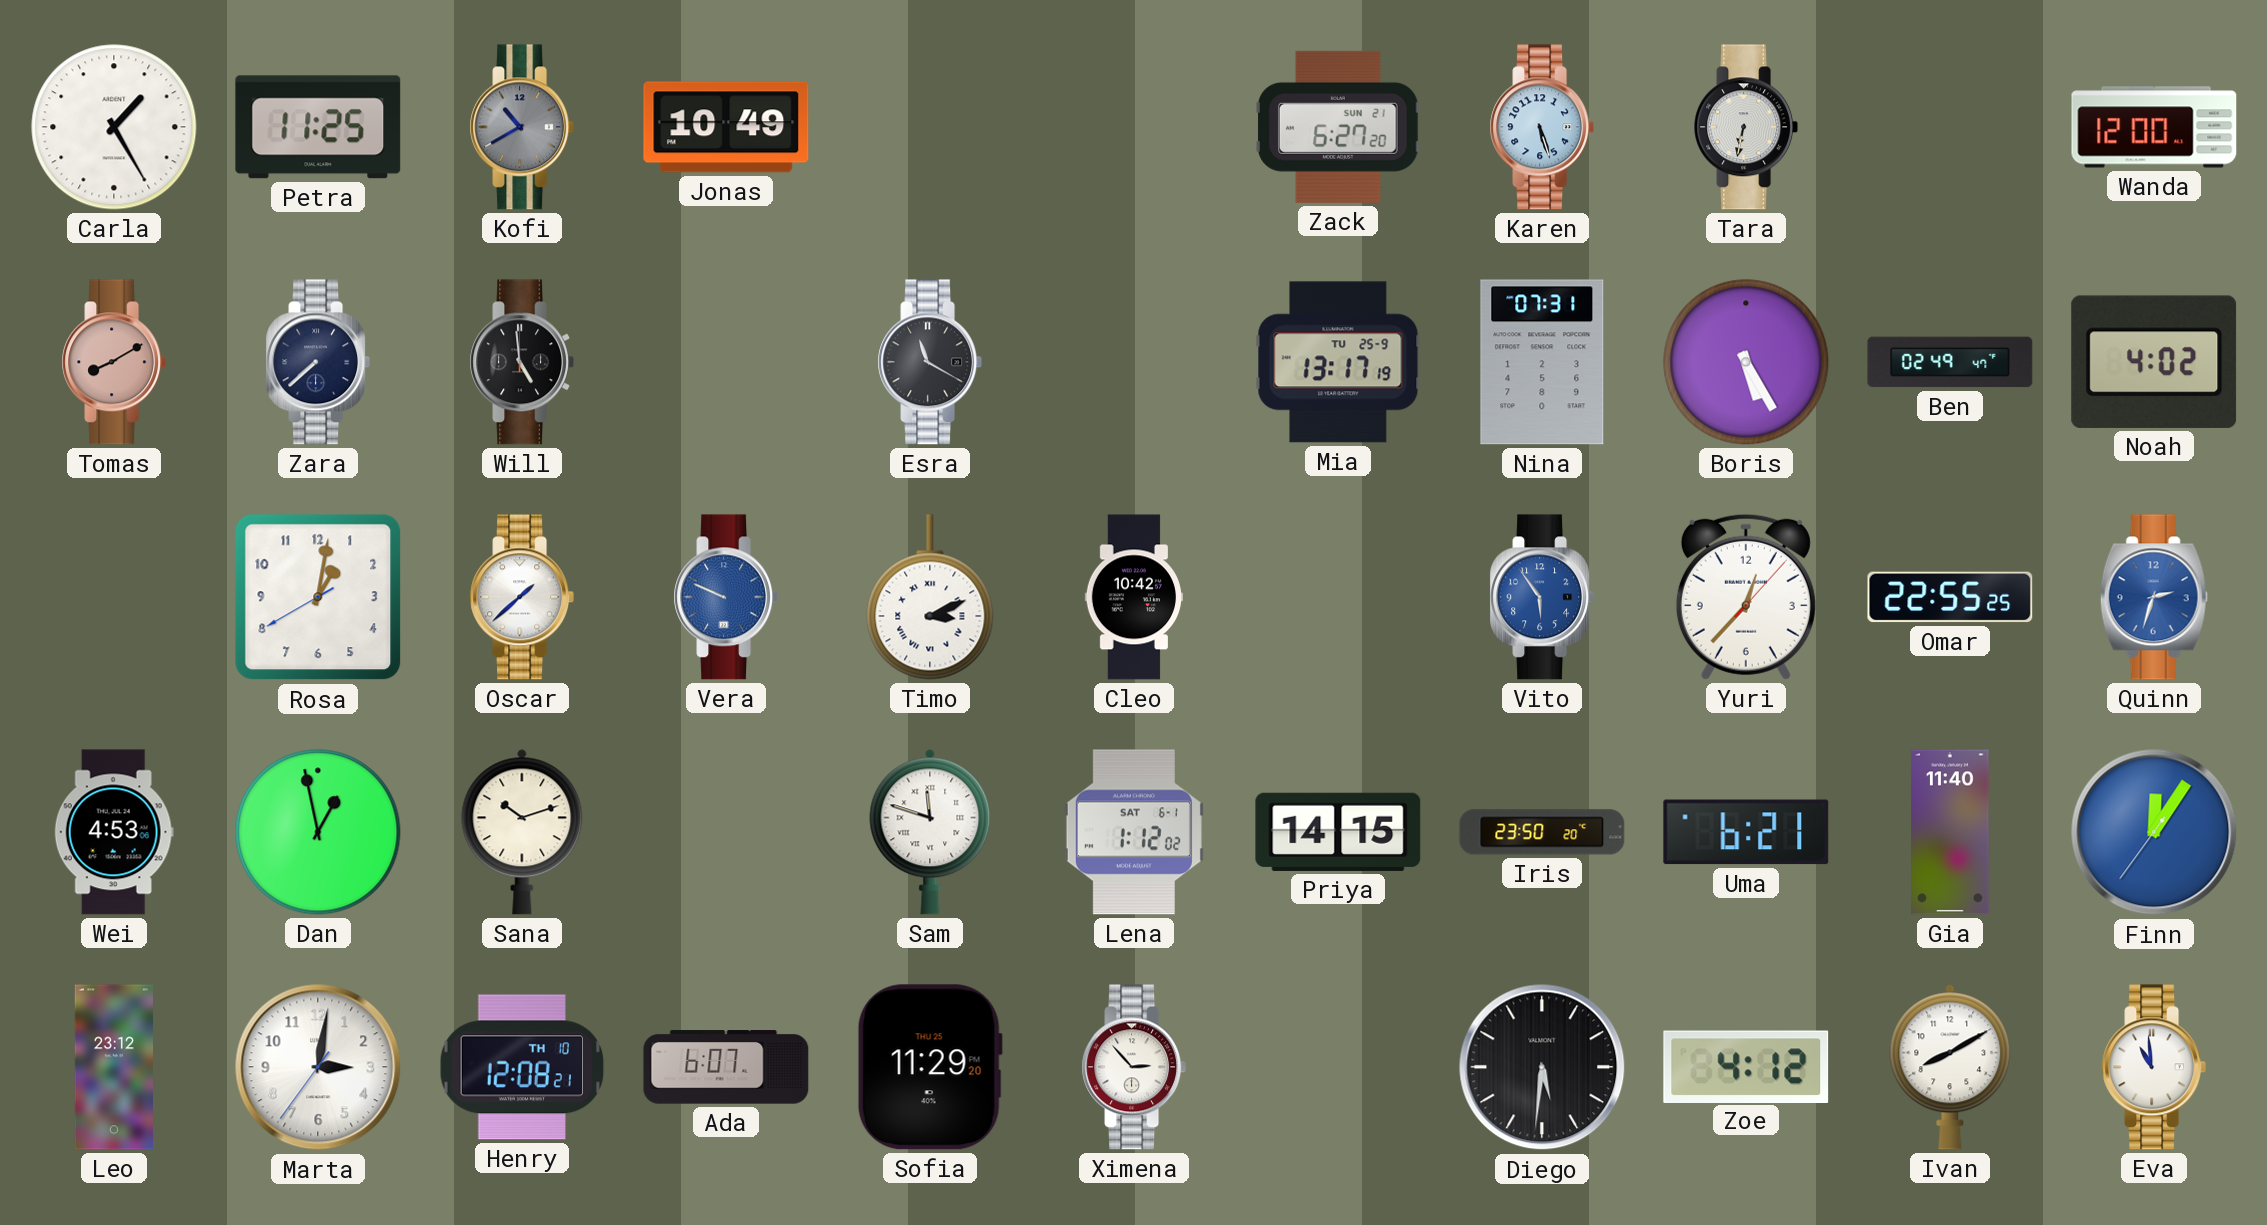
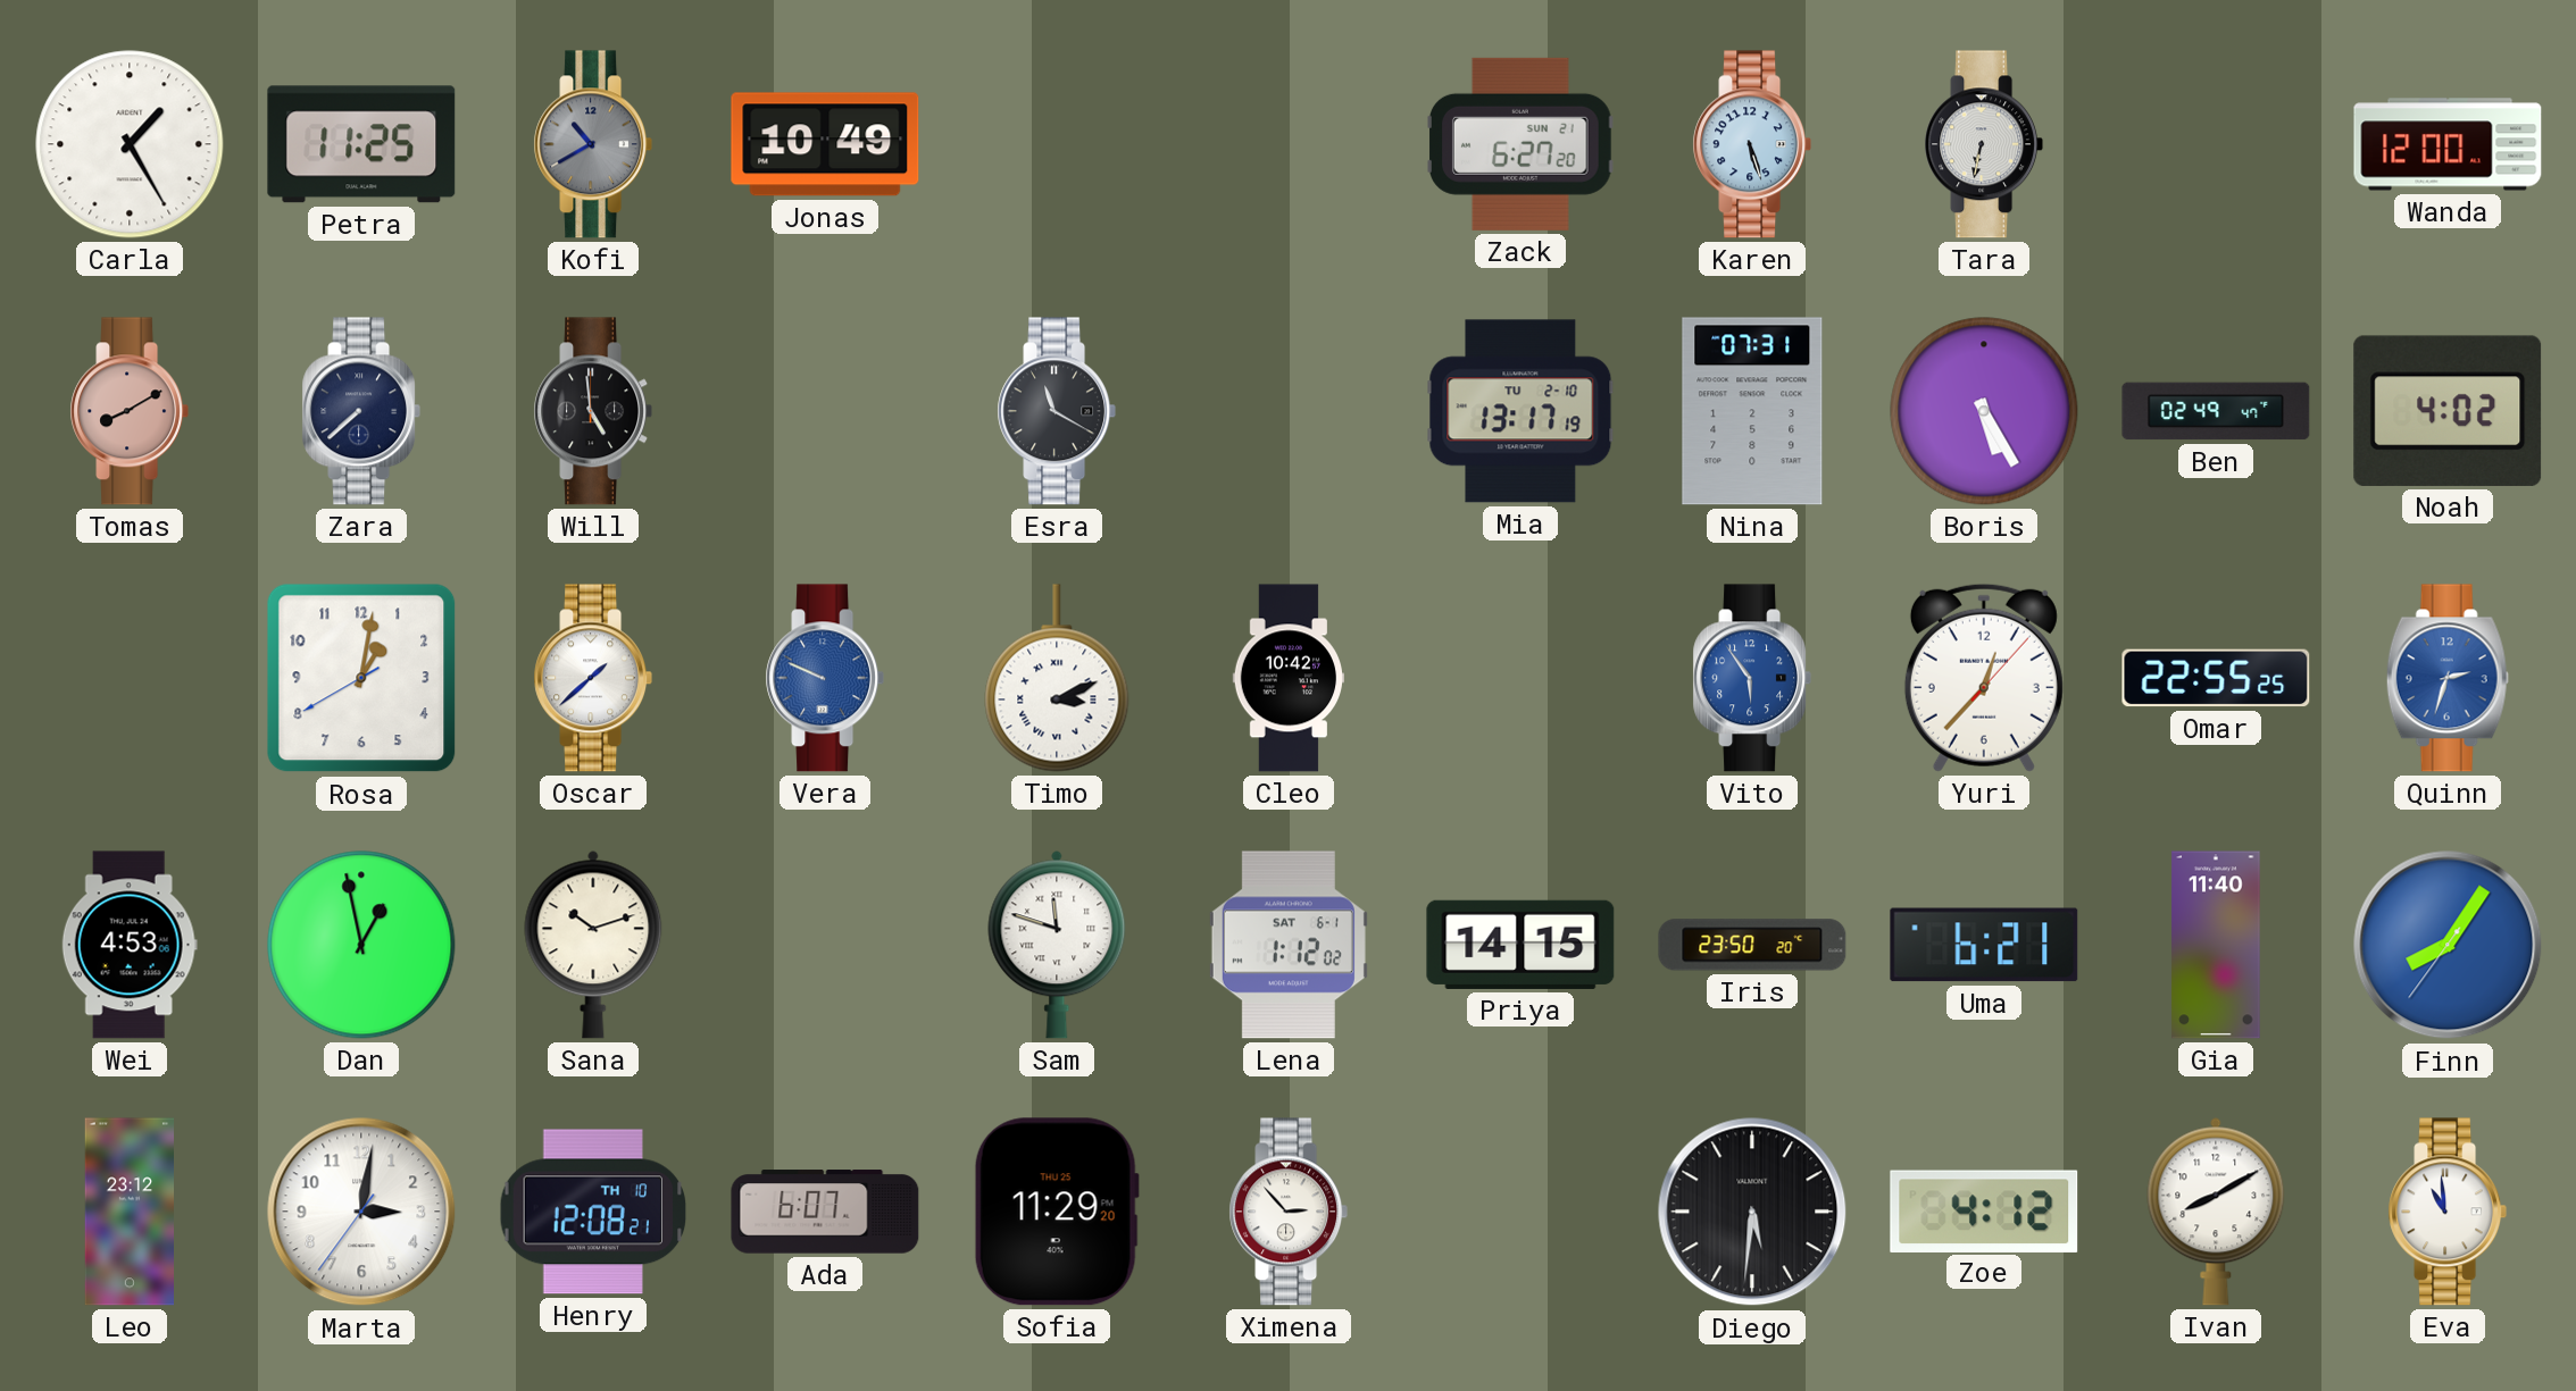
Mia date: TU 25-9 -> TU 2-10
Finn: 12:05 -> 8:05
